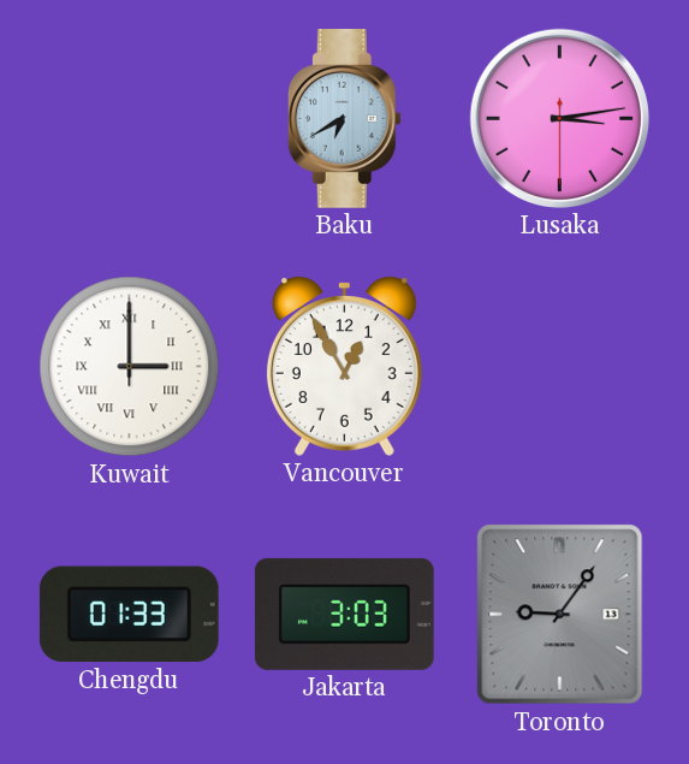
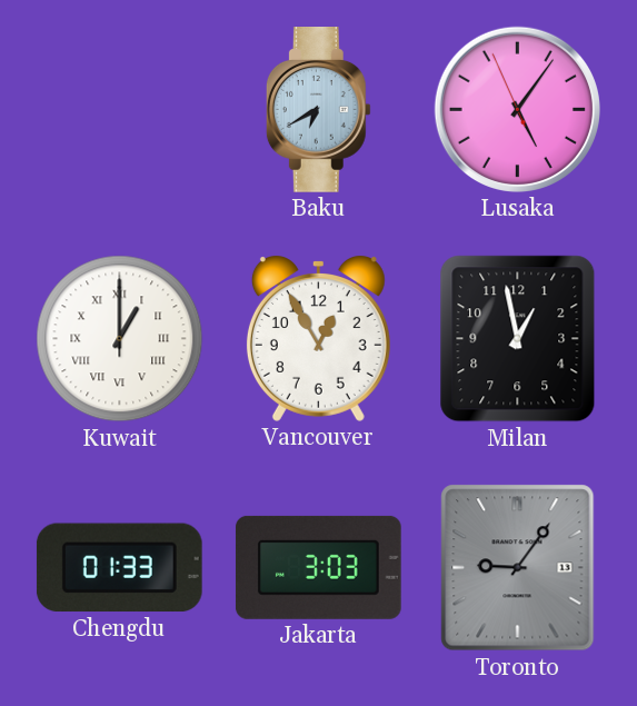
Lusaka: 3:13 -> 5:05
Kuwait: 3:00 -> 1:00
Milan: none -> 12:58
